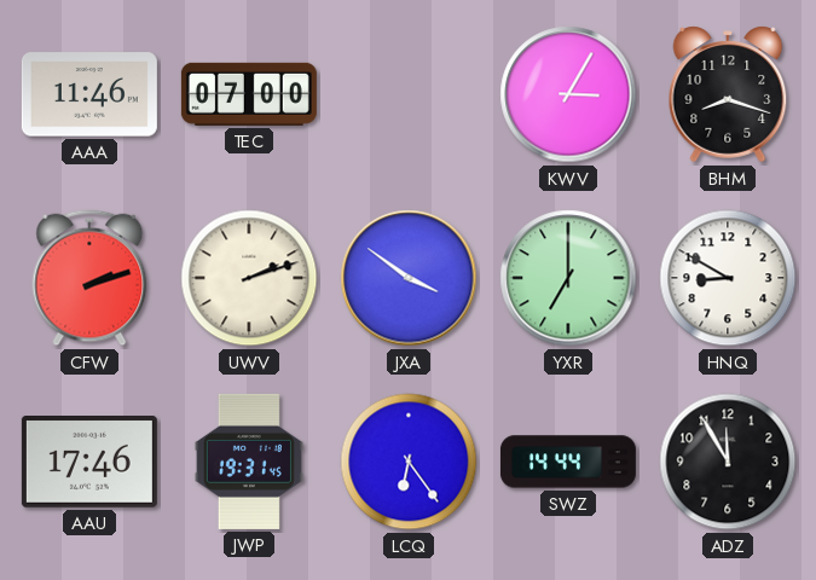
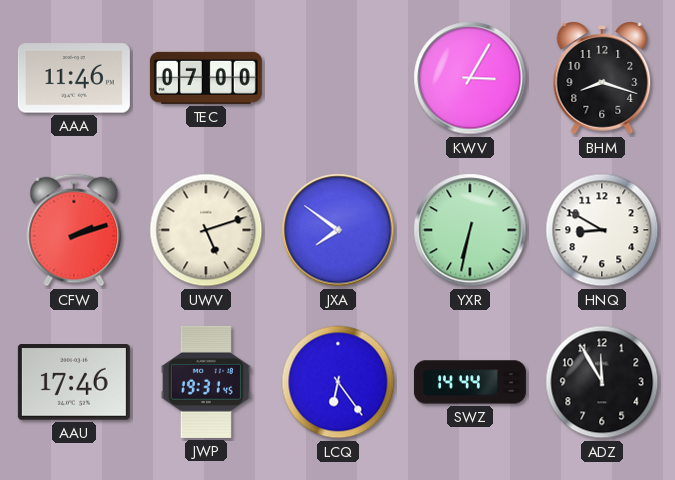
UWV: 2:12 -> 5:12
JXA: 3:51 -> 7:51
YXR: 7:00 -> 6:32
